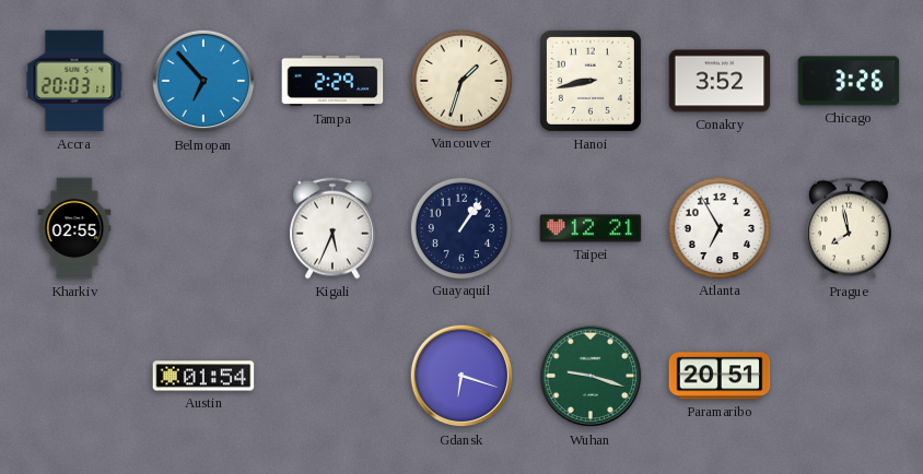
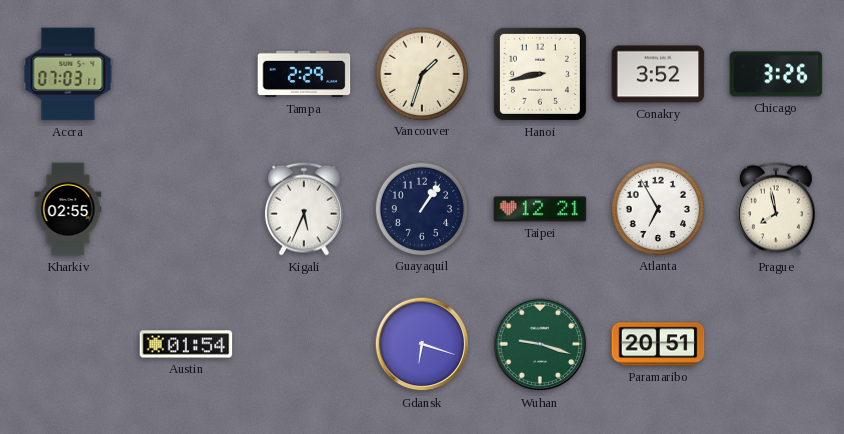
Accra: 20:03 -> 07:03
Belmopan: 6:53 -> none
